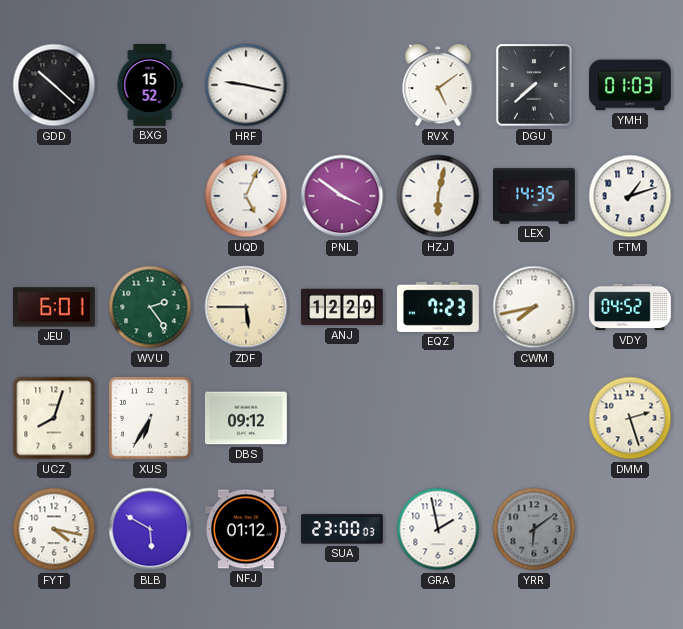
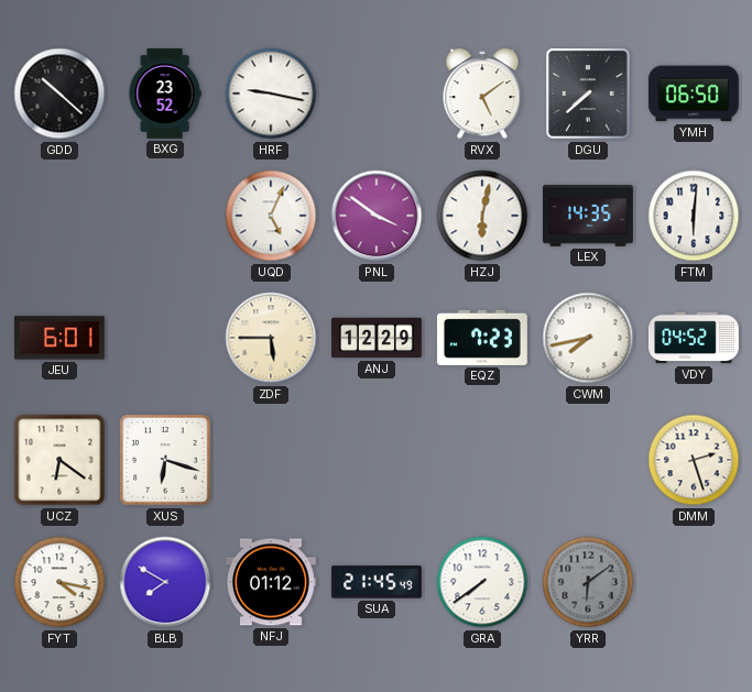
BXG: 15:52 -> 23:52
YMH: 01:03 -> 06:50
FTM: 1:12 -> 6:01
WVU: 2:24 -> none
UCZ: 8:03 -> 6:21
XUS: 6:35 -> 6:18
DBS: 09:12 -> none
BLB: 5:50 -> 7:50
SUA: 23:00 -> 21:45
GRA: 1:58 -> 7:39
